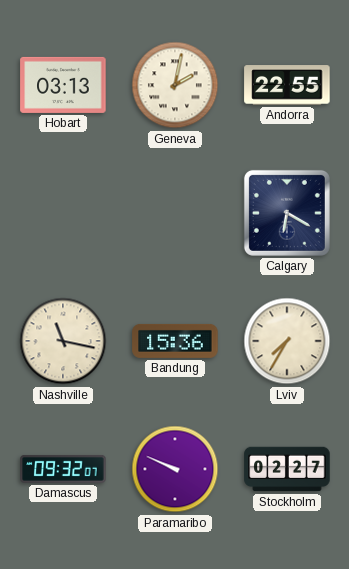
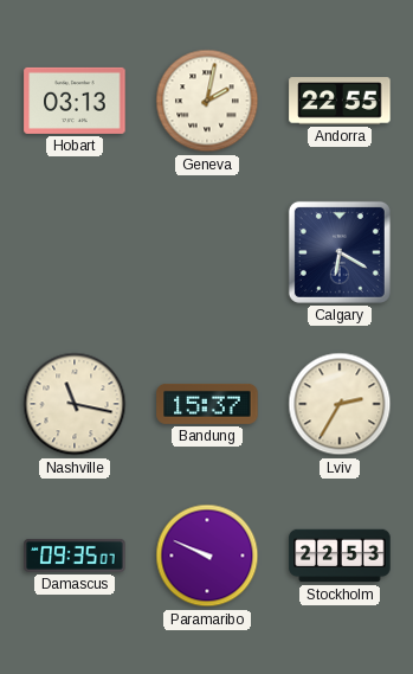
Bandung: 15:36 -> 15:37
Lviv: 7:35 -> 2:35
Damascus: 09:32 -> 09:35
Stockholm: 02:27 -> 22:53
